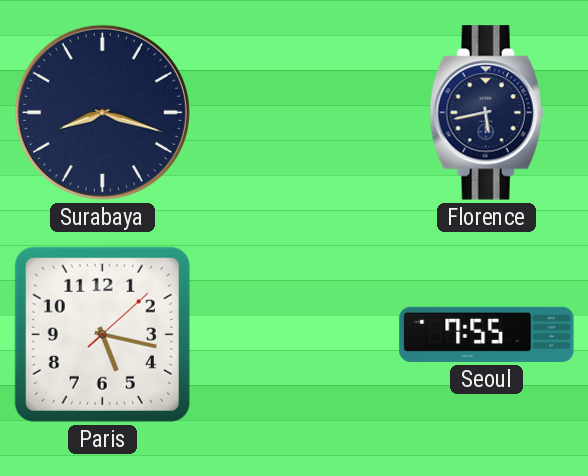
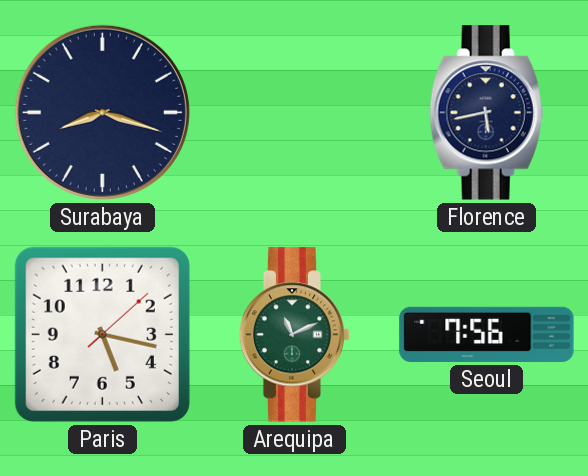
Arequipa: none -> 11:11
Seoul: 7:55 -> 7:56
